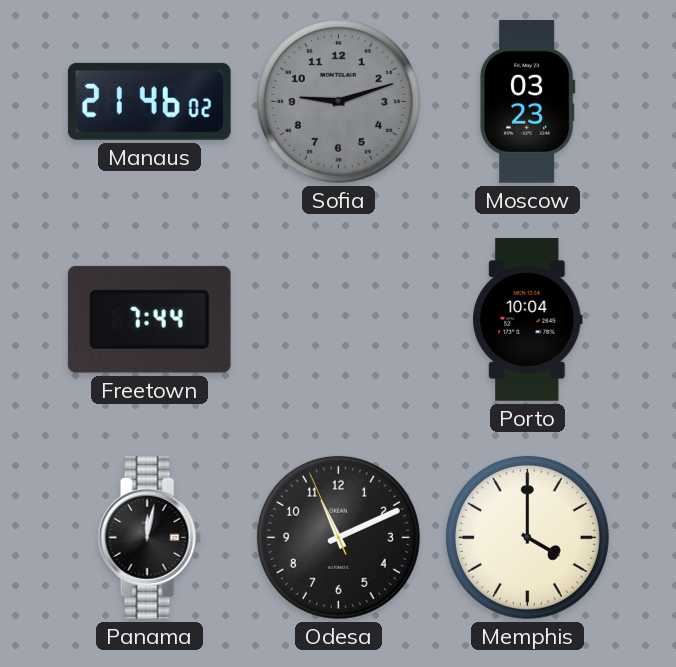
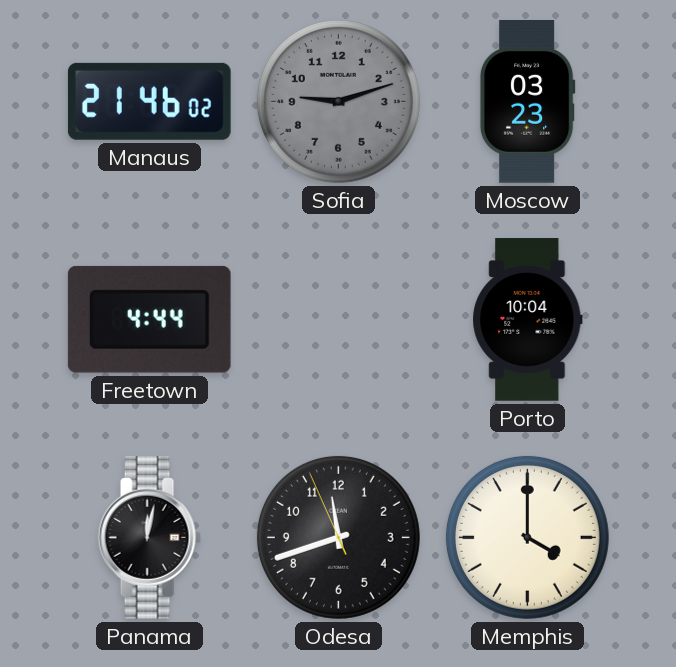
Freetown: 7:44 -> 4:44
Odesa: 11:10 -> 11:41
